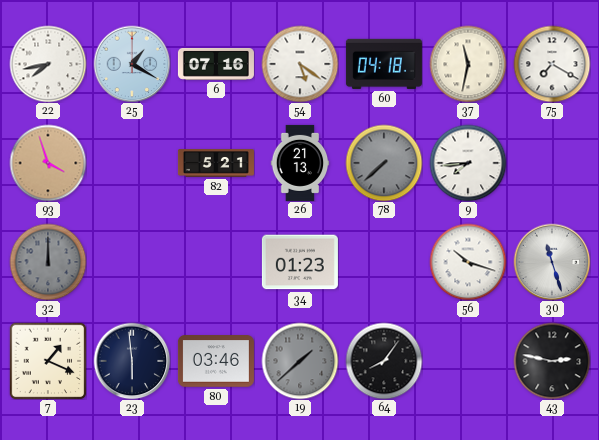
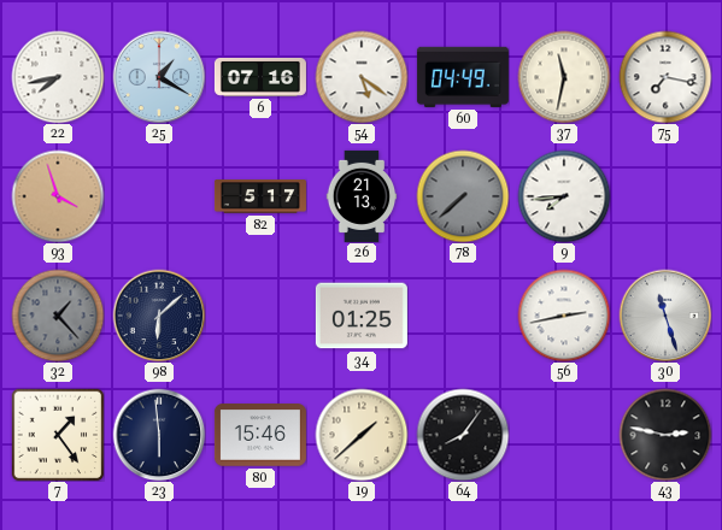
60: 04:18 -> 04:49
75: 7:20 -> 7:17
82: 5:21 -> 5:17
32: 12:00 -> 1:23
98: none -> 6:08
34: 01:23 -> 01:25
56: 10:18 -> 2:43
7: 1:19 -> 1:24
80: 03:46 -> 15:46
19 dial: grey -> cream
